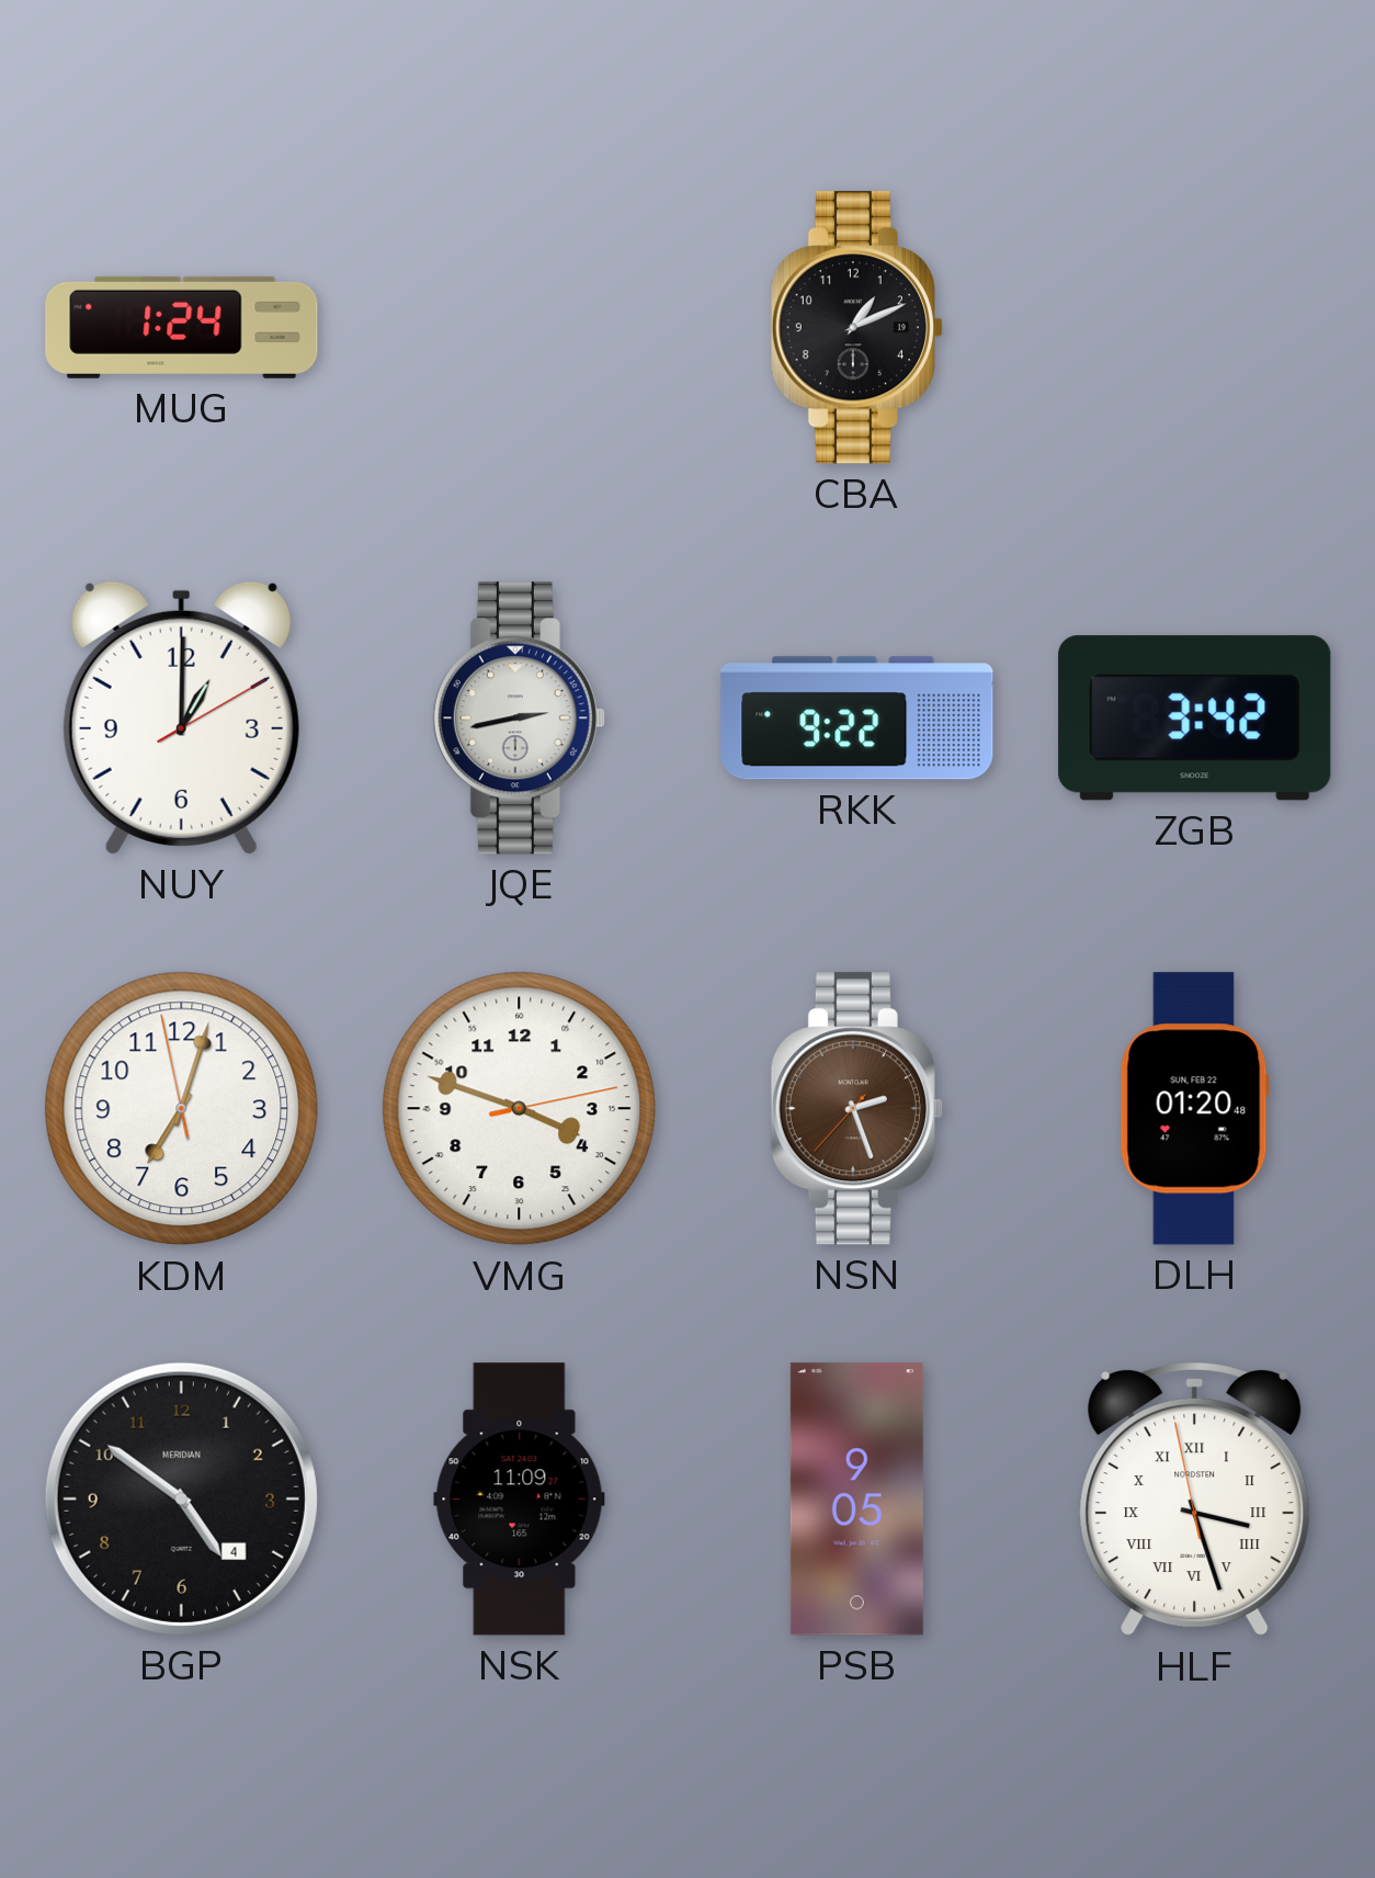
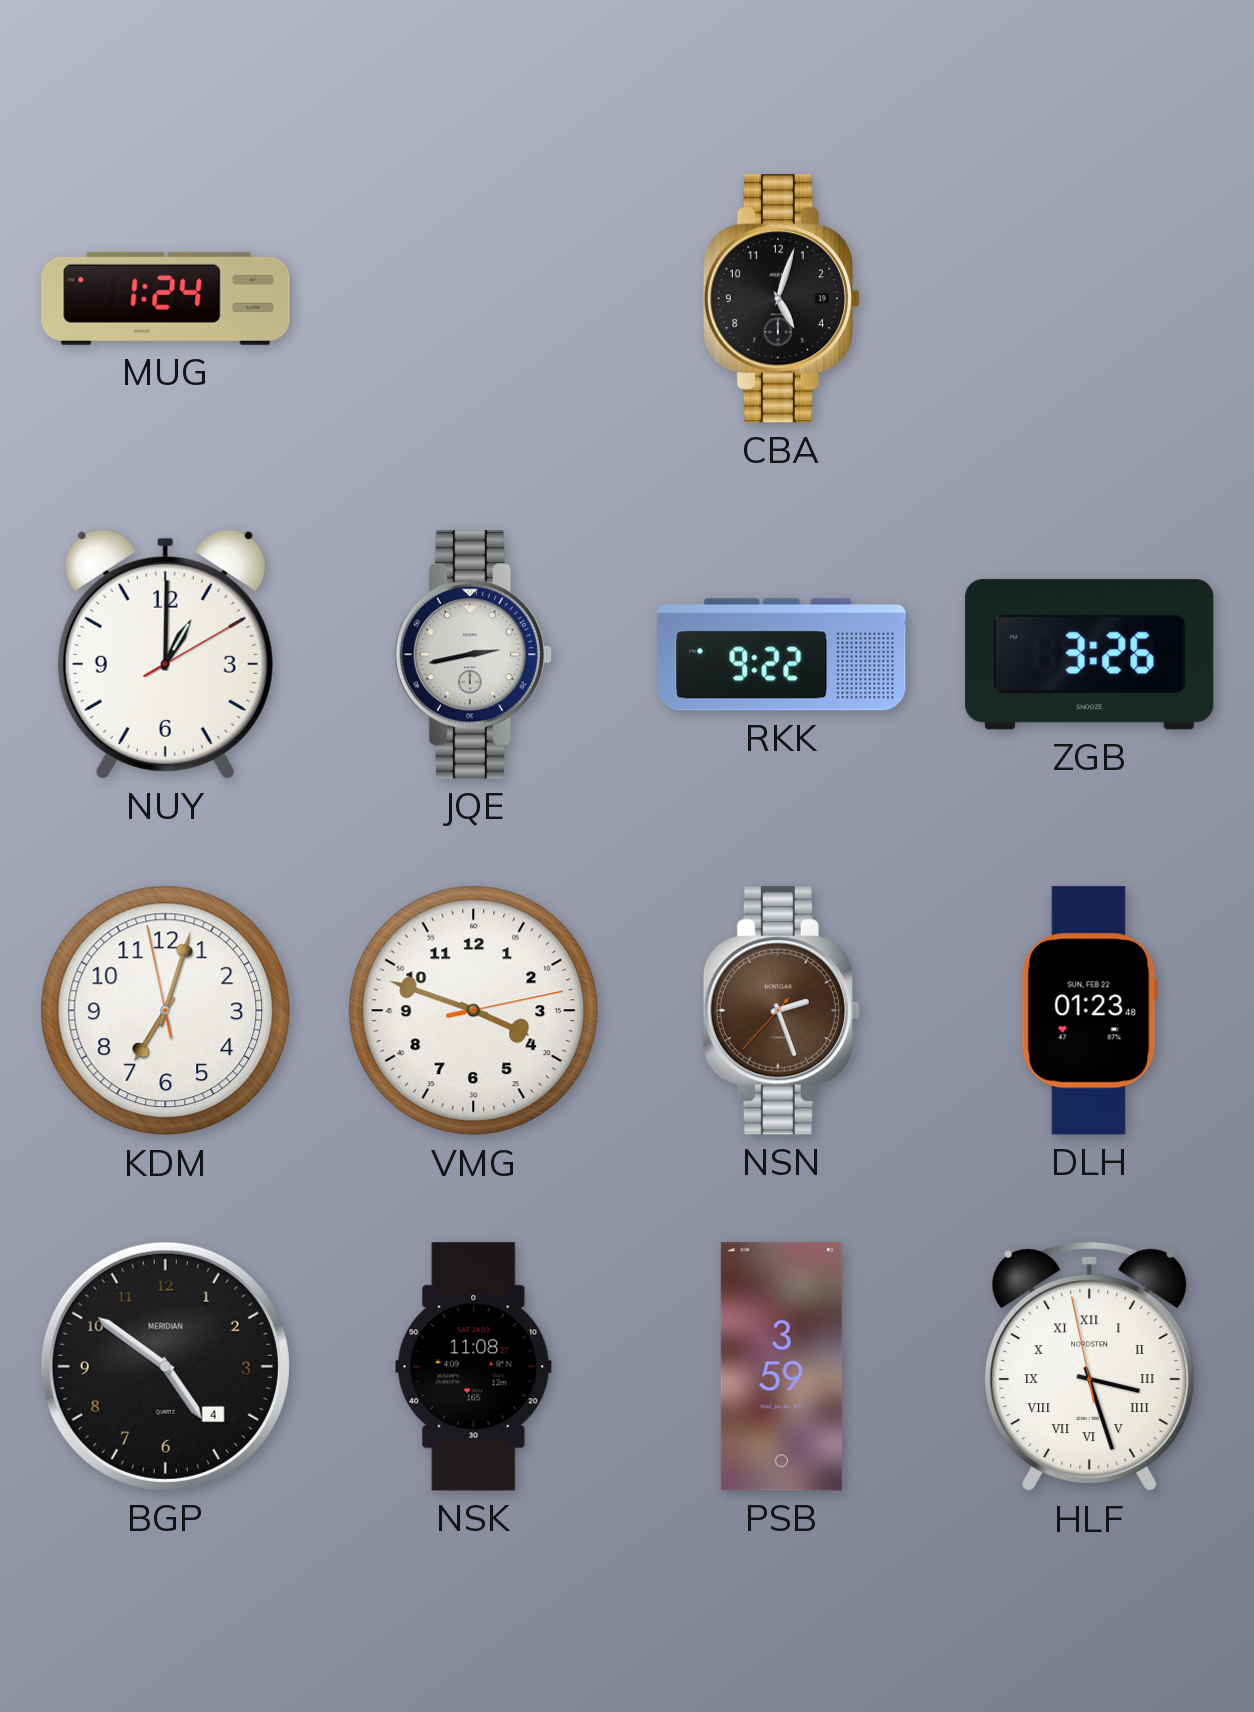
CBA: 1:11 -> 5:03
ZGB: 3:42 -> 3:26
DLH: 01:20 -> 01:23
NSK: 11:09 -> 11:08
PSB: 9:05 -> 3:59
